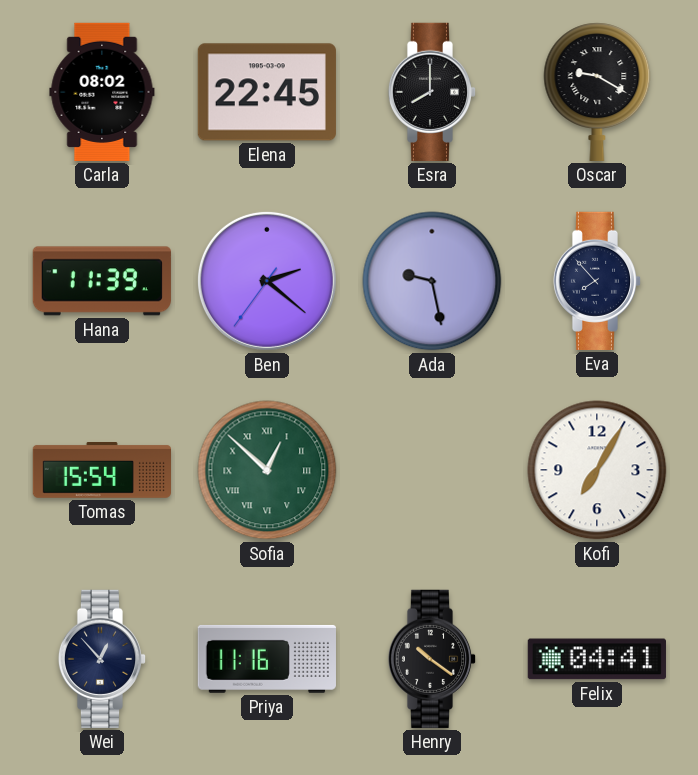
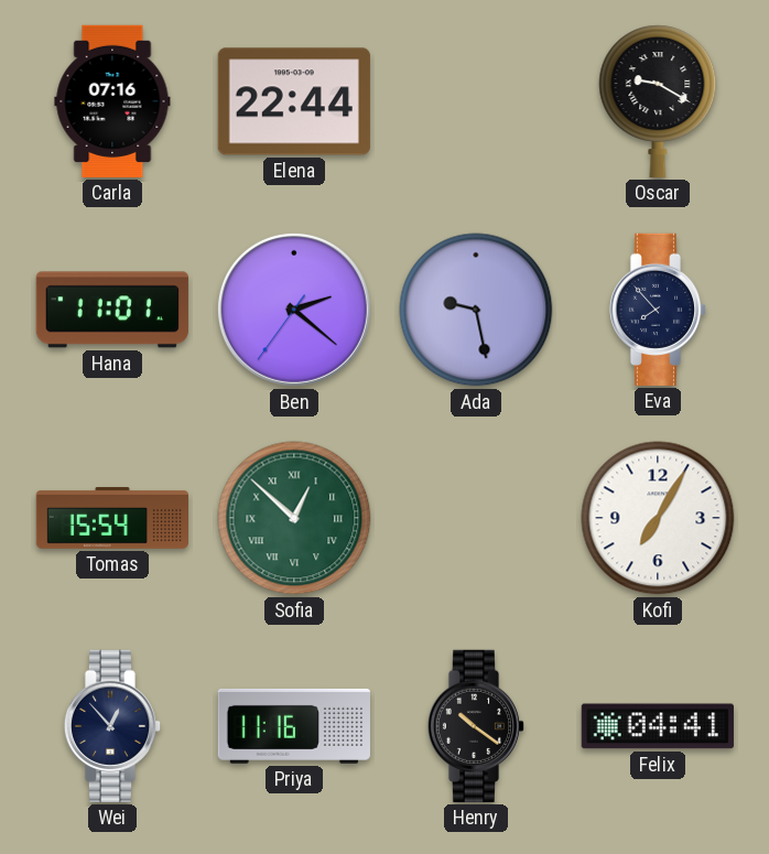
Carla: 08:02 -> 07:16
Elena: 22:45 -> 22:44
Esra: 8:00 -> none
Hana: 11:39 -> 11:01
